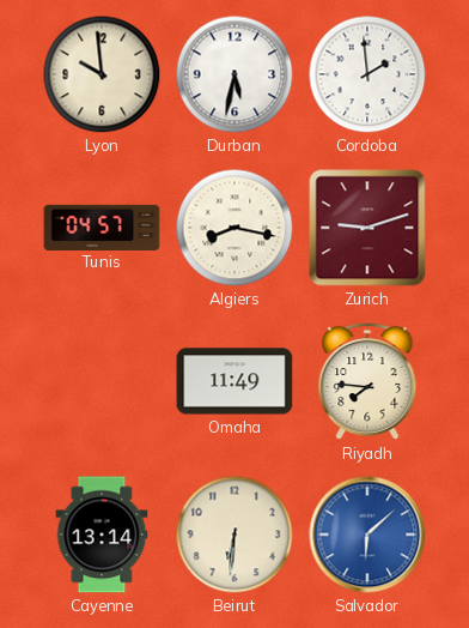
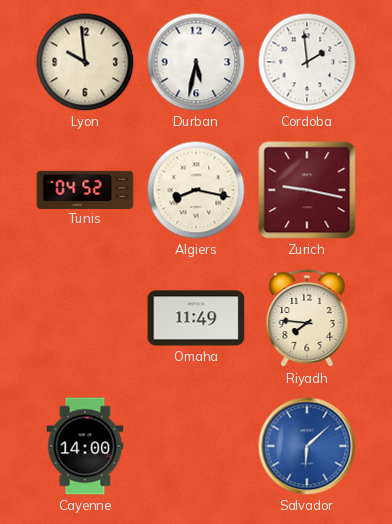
Tunis: 04:57 -> 04:52
Zurich: 9:12 -> 9:17
Cayenne: 13:14 -> 14:00
Beirut: 6:31 -> none
